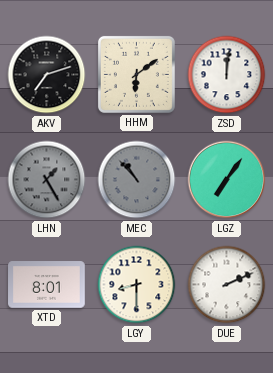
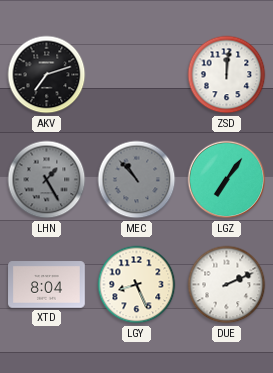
HHM: 6:09 -> none
XTD: 8:01 -> 8:04
LGY: 8:30 -> 8:26
